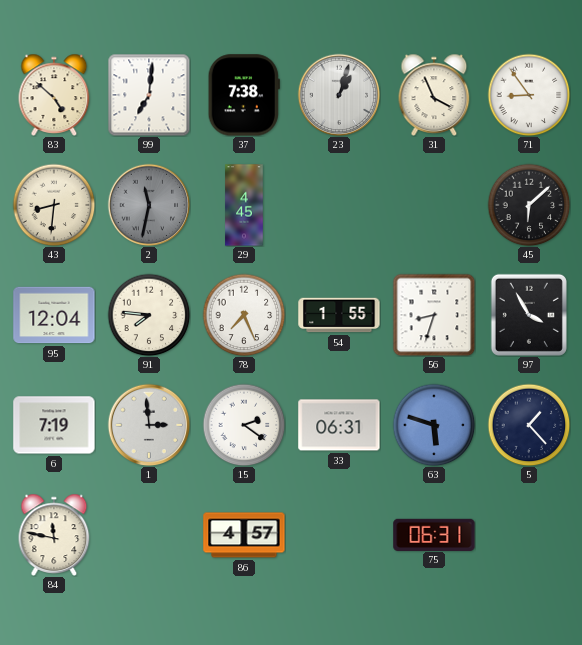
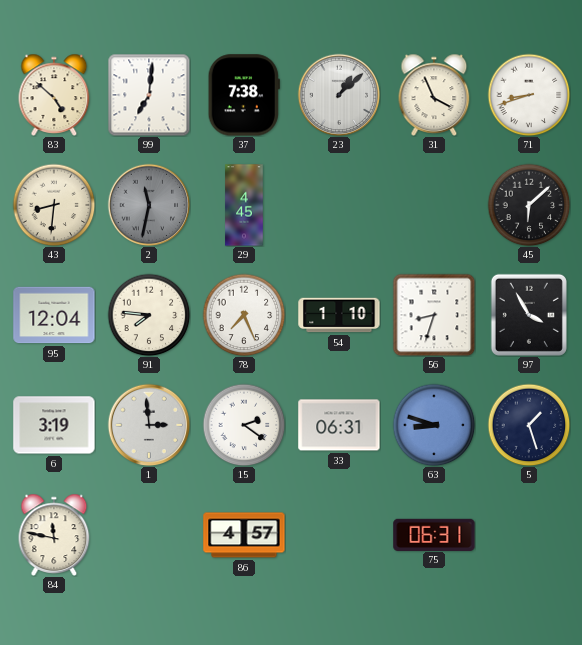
23: 1:03 -> 1:08
71: 8:54 -> 8:42
54: 1:55 -> 1:10
6: 7:19 -> 3:19
63: 5:48 -> 8:48
5: 1:23 -> 1:27
